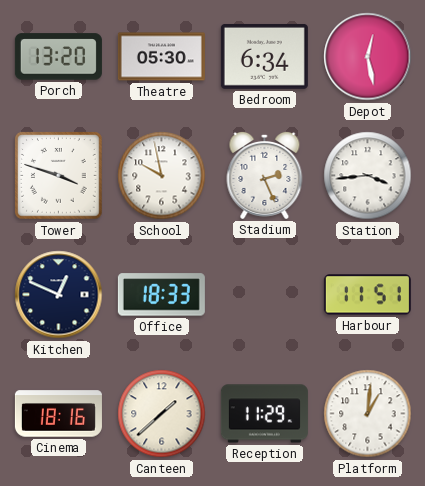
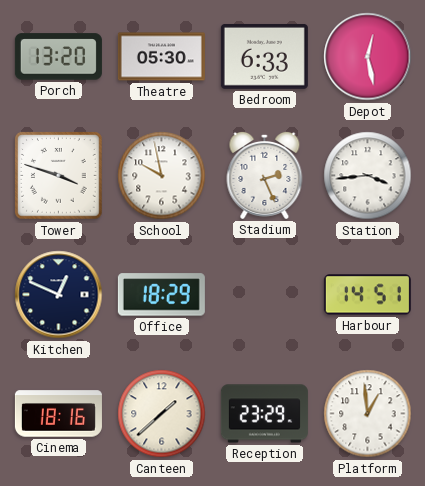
Bedroom: 6:34 -> 6:33
Office: 18:33 -> 18:29
Harbour: 11:51 -> 14:51
Reception: 11:29 -> 23:29
Platform: 1:01 -> 12:59
